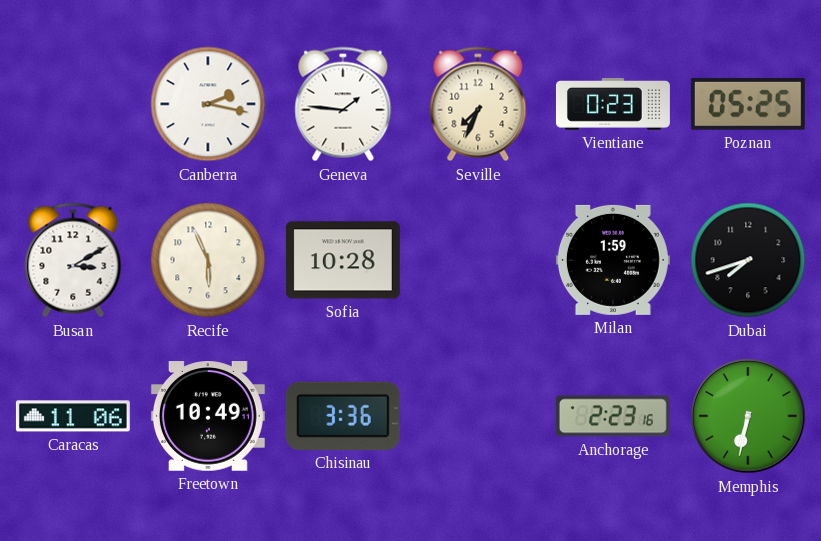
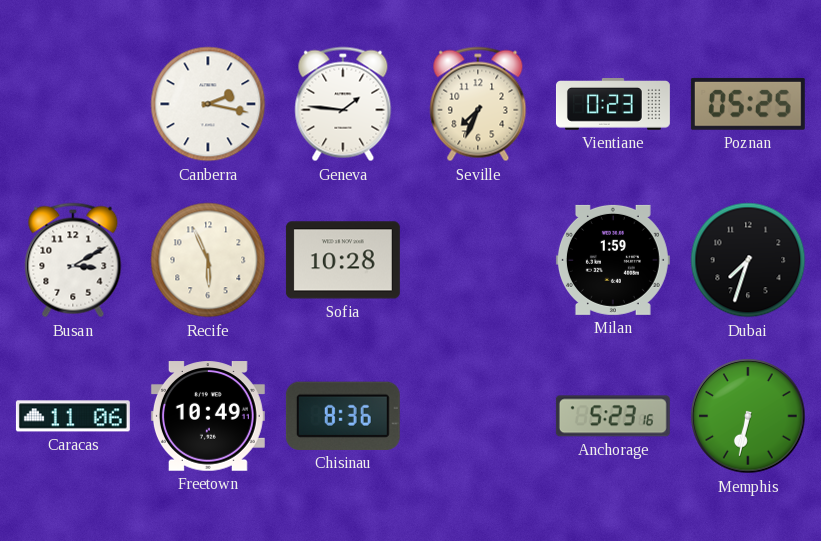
Dubai: 7:42 -> 7:33
Chisinau: 3:36 -> 8:36
Anchorage: 2:23 -> 5:23
